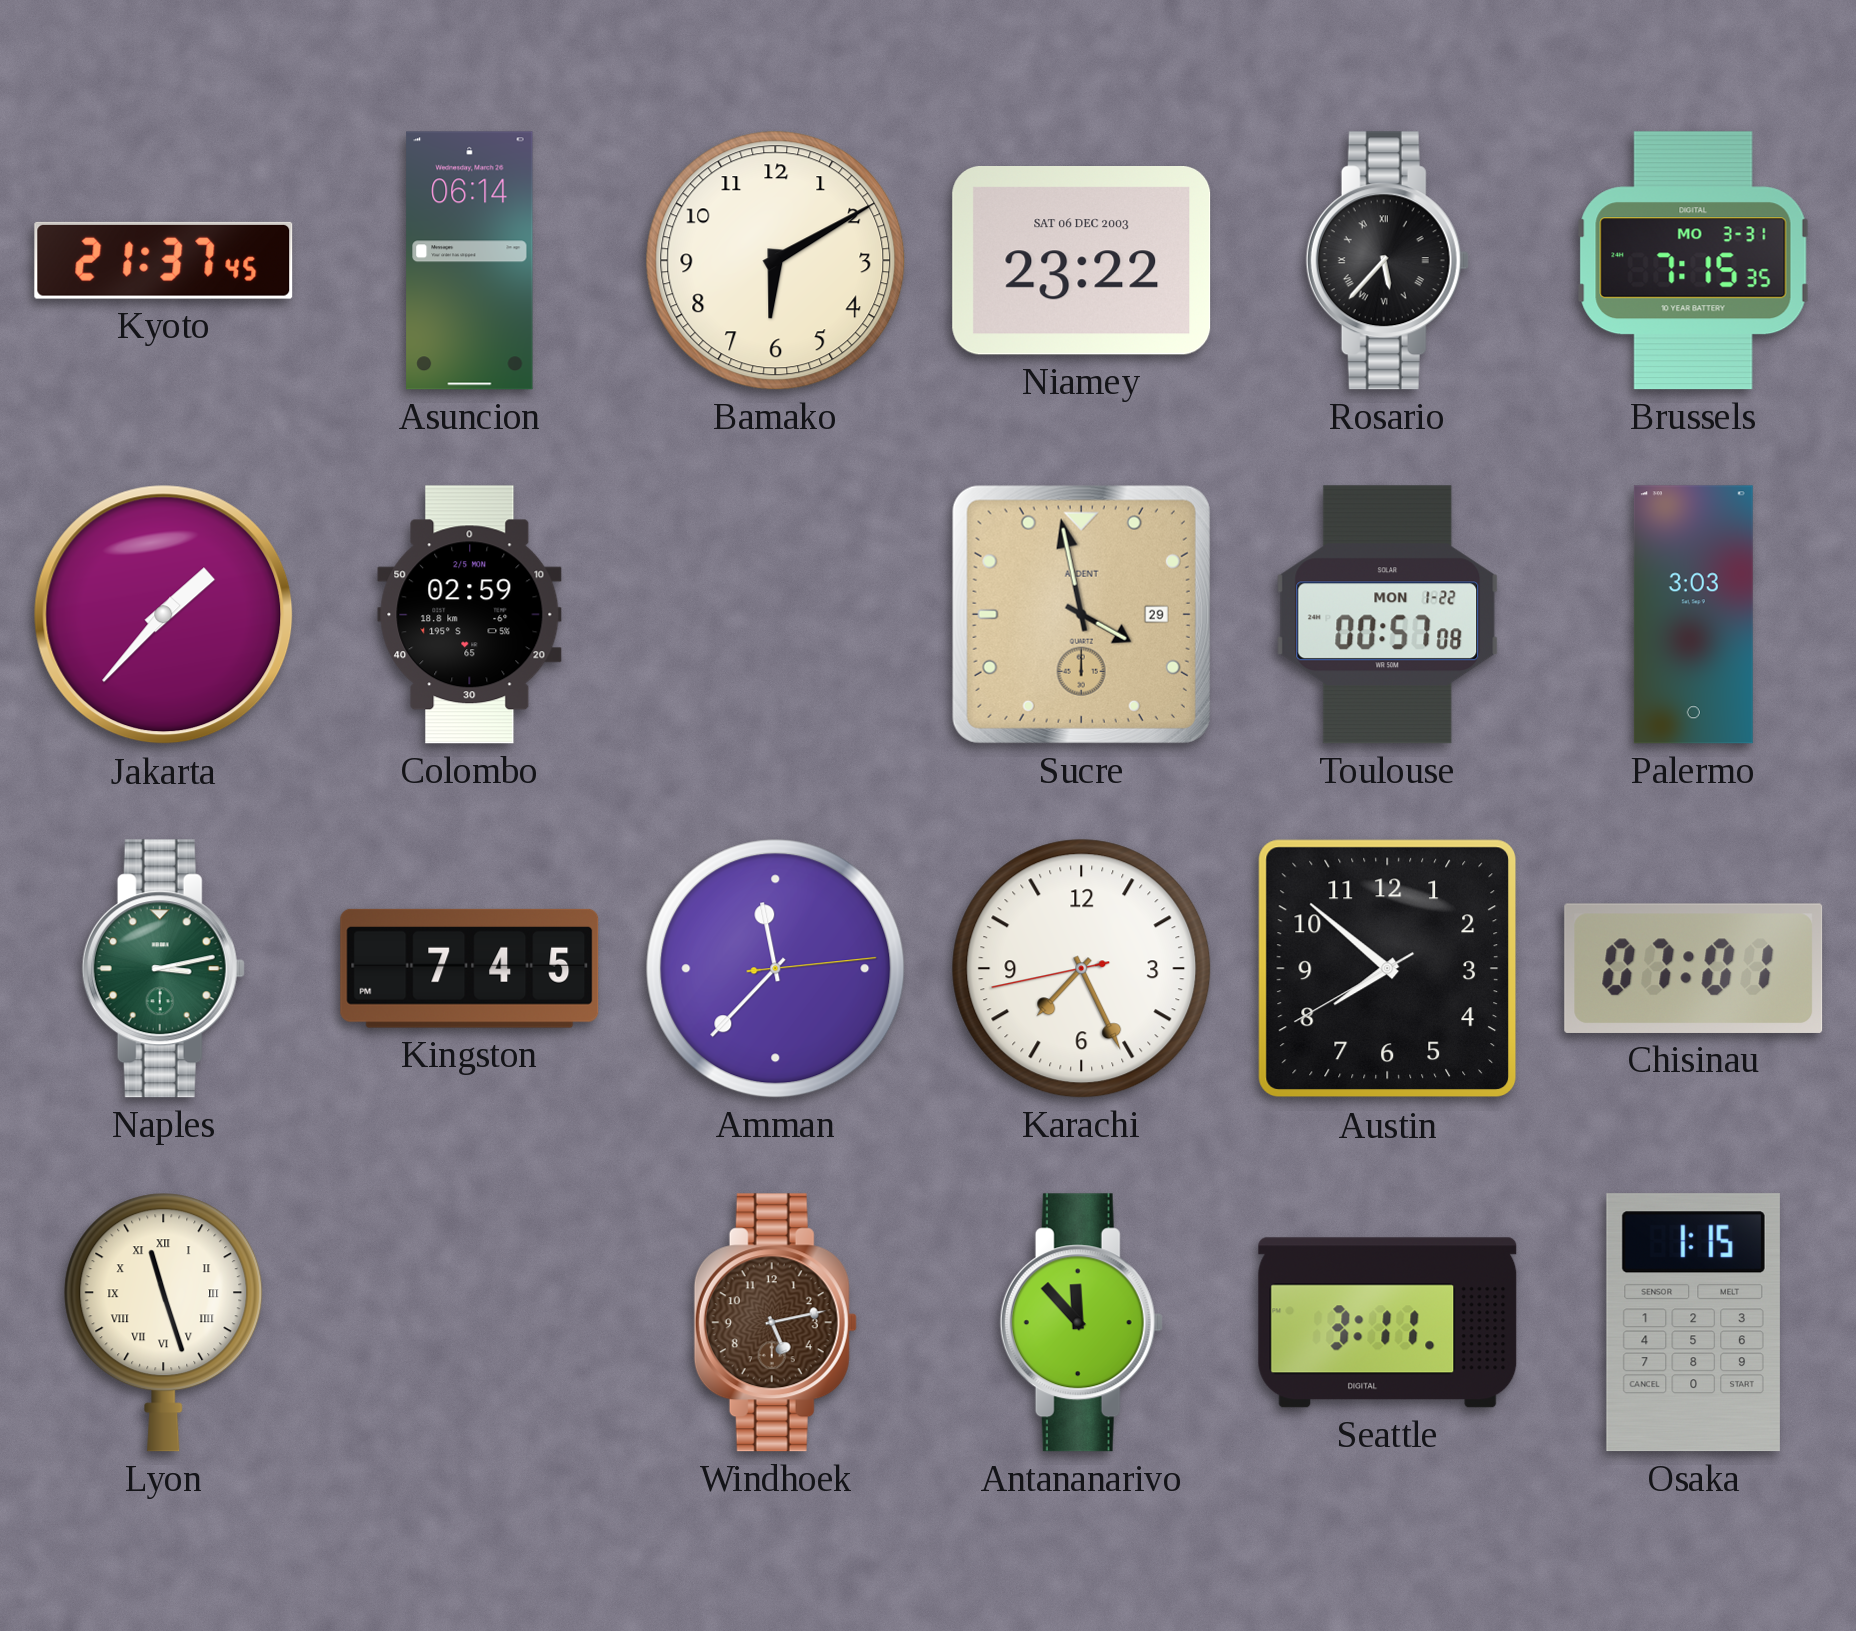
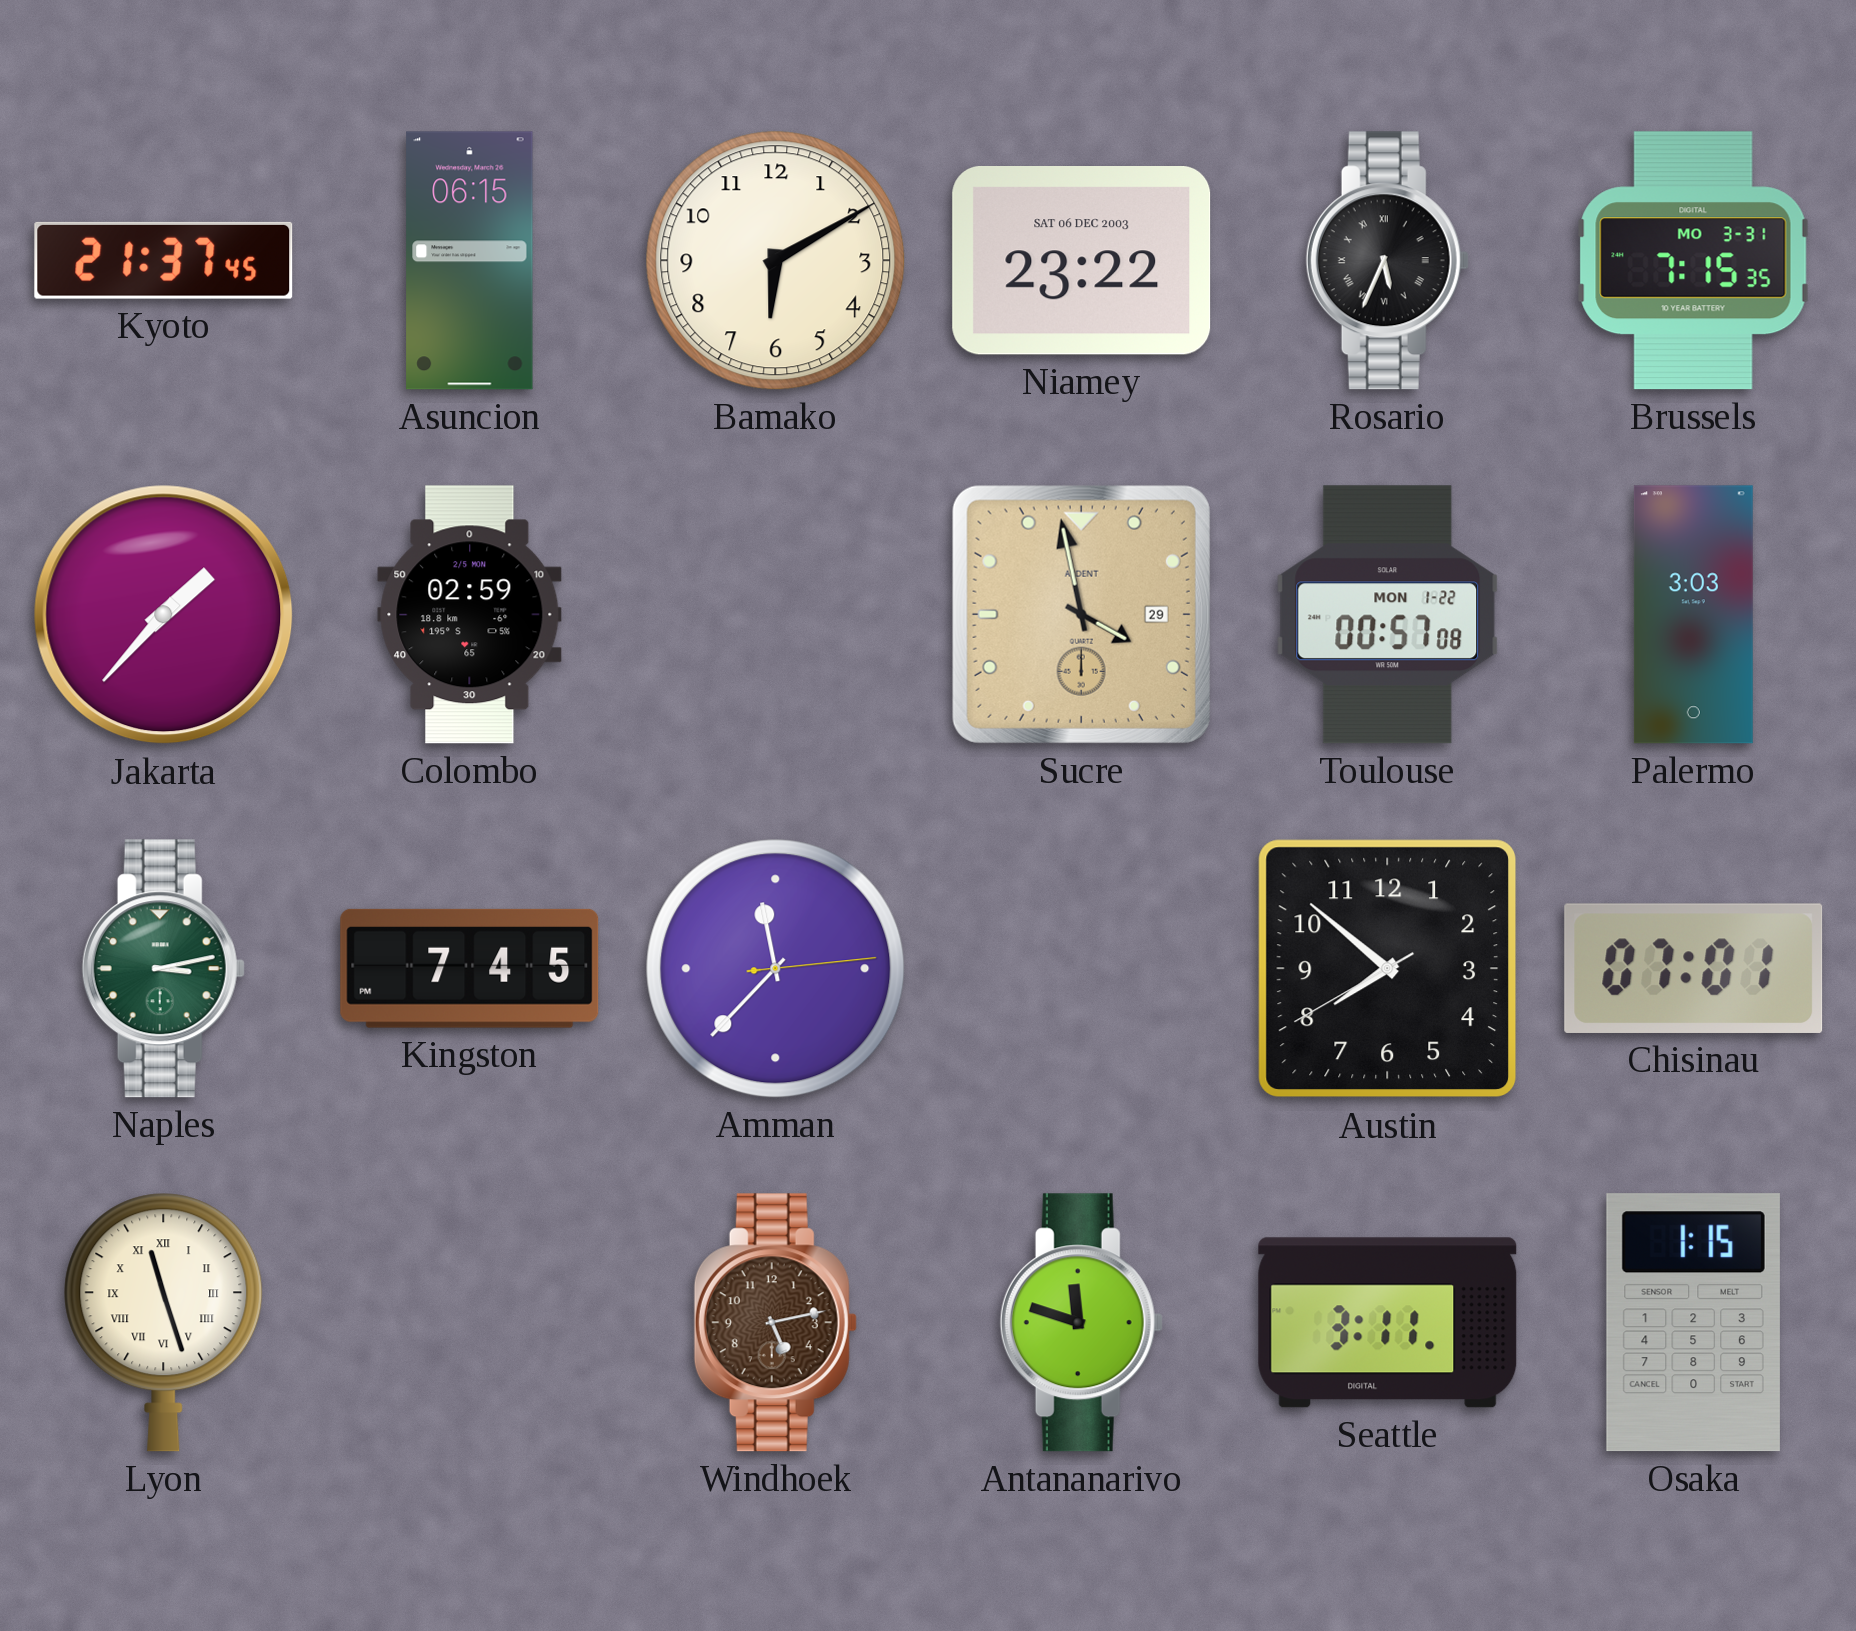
Asuncion: 06:14 -> 06:15
Rosario: 5:37 -> 5:34
Karachi: 7:25 -> none
Antananarivo: 11:53 -> 11:48
